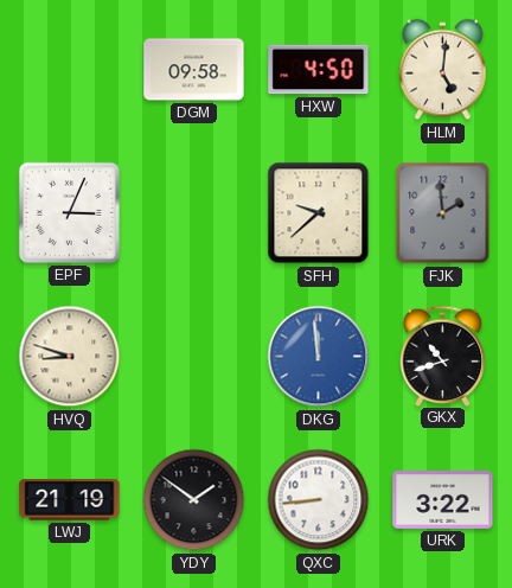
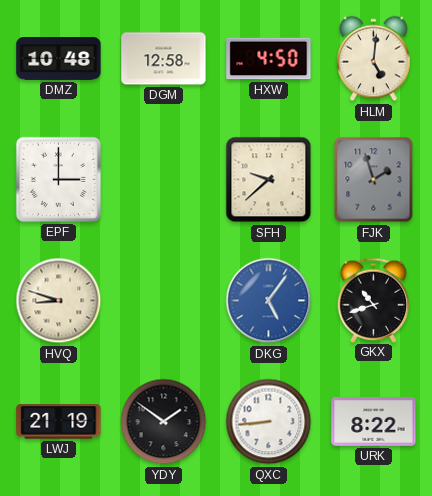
DMZ: none -> 10:48
DGM: 09:58 -> 12:58
EPF: 3:04 -> 3:00
FJK: 1:59 -> 1:57
DKG: 11:59 -> 5:06
URK: 3:22 -> 8:22
